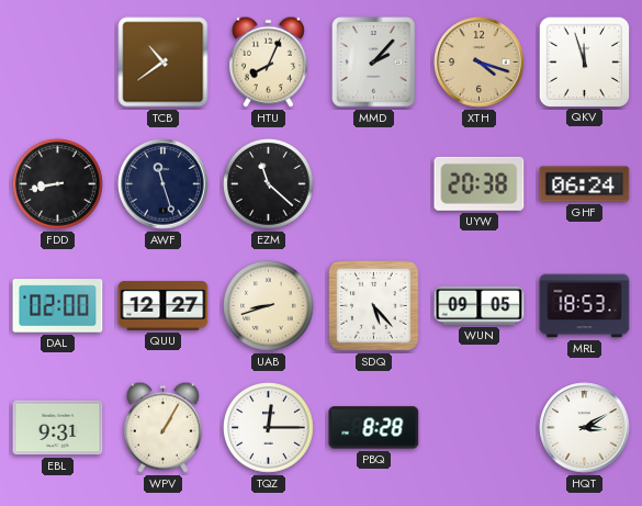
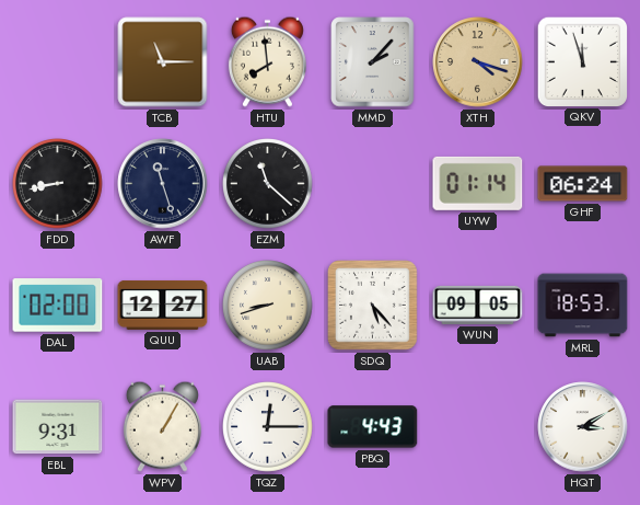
TCB: 10:39 -> 11:15
HTU: 8:04 -> 7:59
UYW: 20:38 -> 01:14
PBQ: 8:28 -> 4:43
